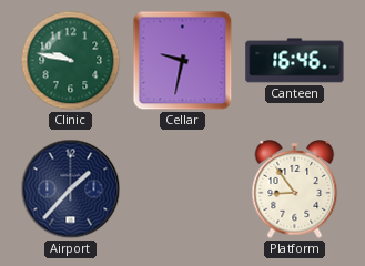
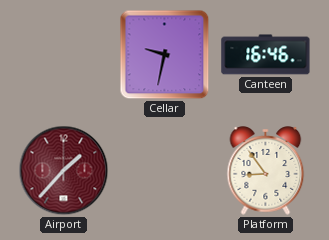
Clinic: 9:47 -> none
Airport dial: navy -> burgundy
